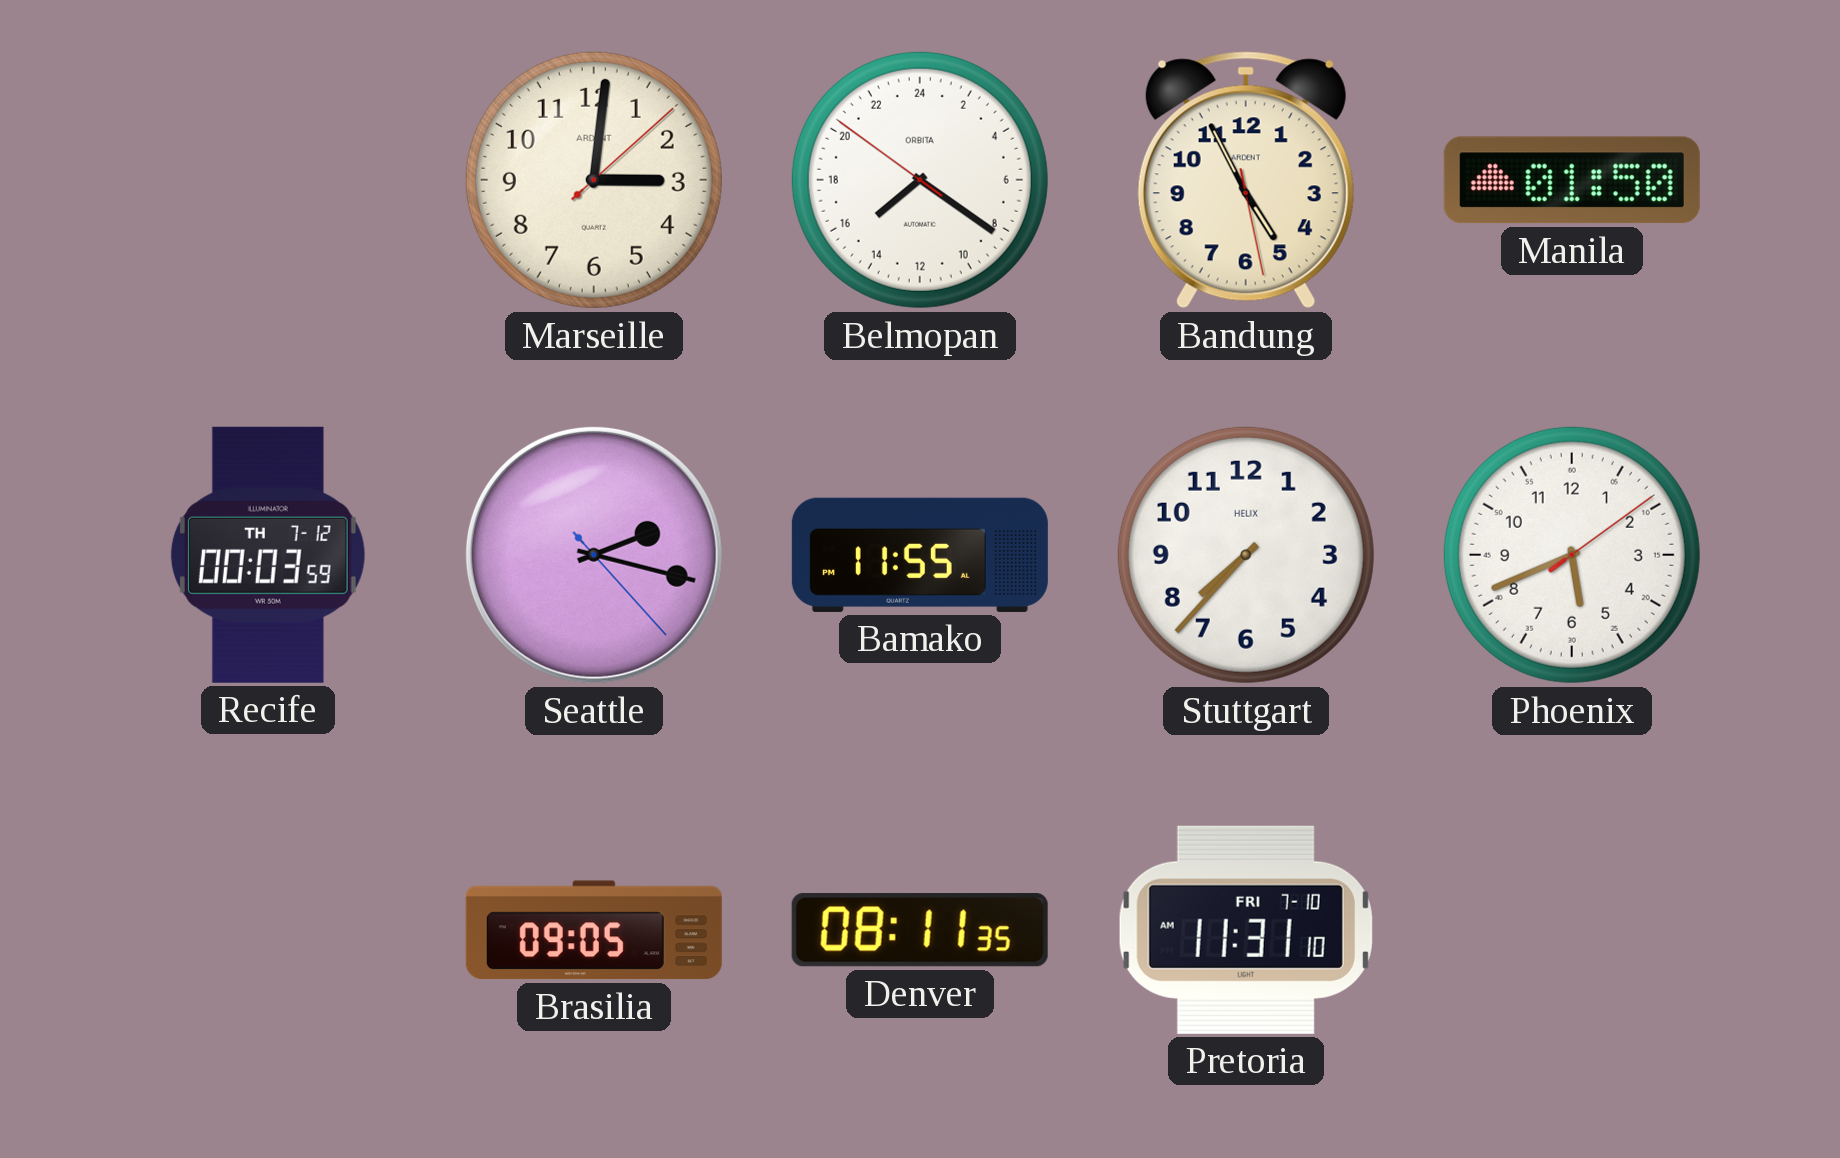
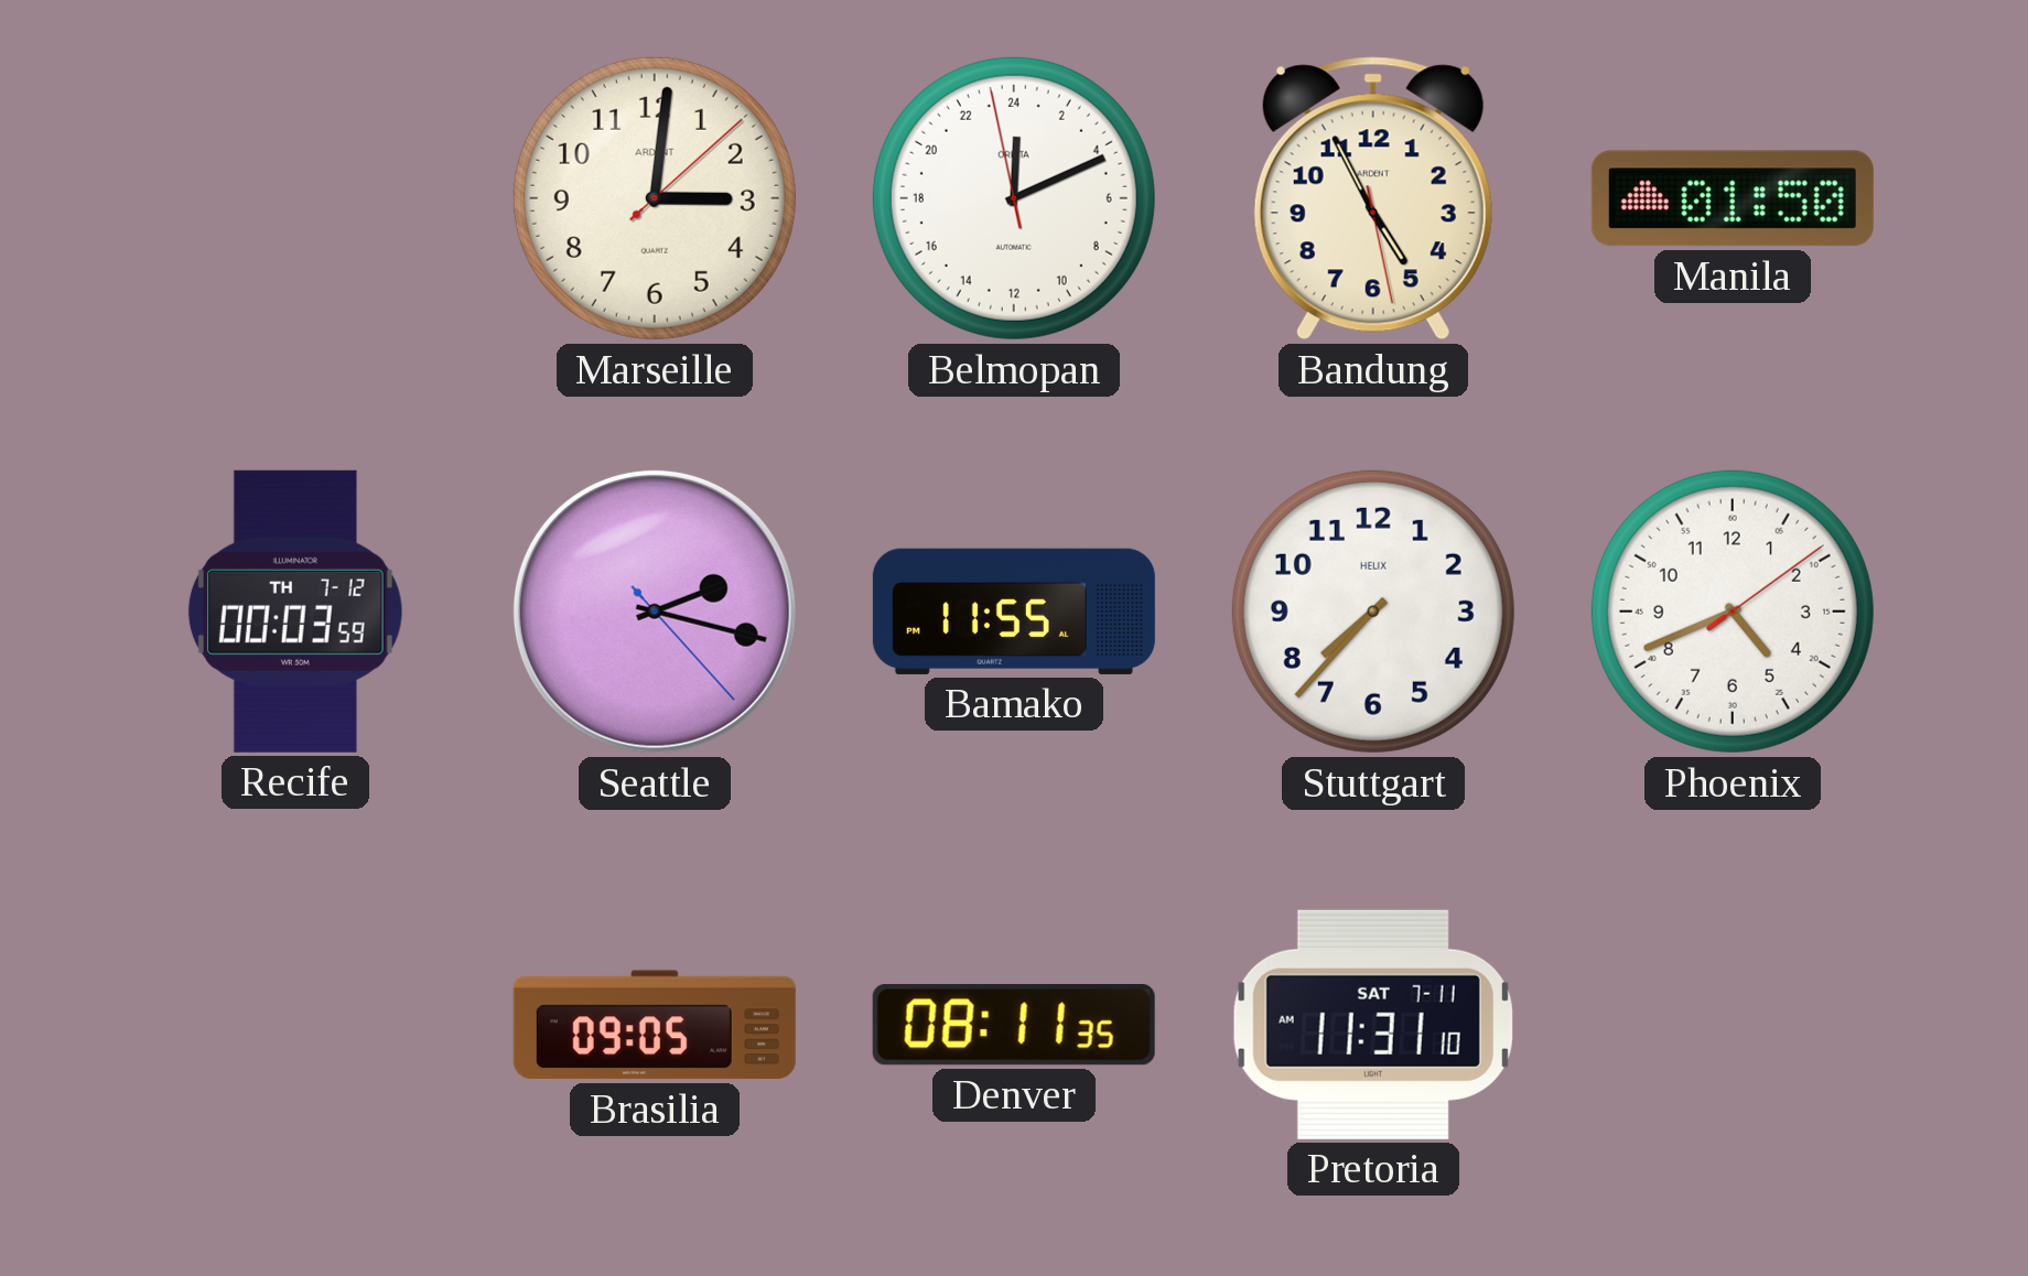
Belmopan: 15:20 -> 0:10
Phoenix: 5:41 -> 4:41
Pretoria date: FRI 7-10 -> SAT 7-11
